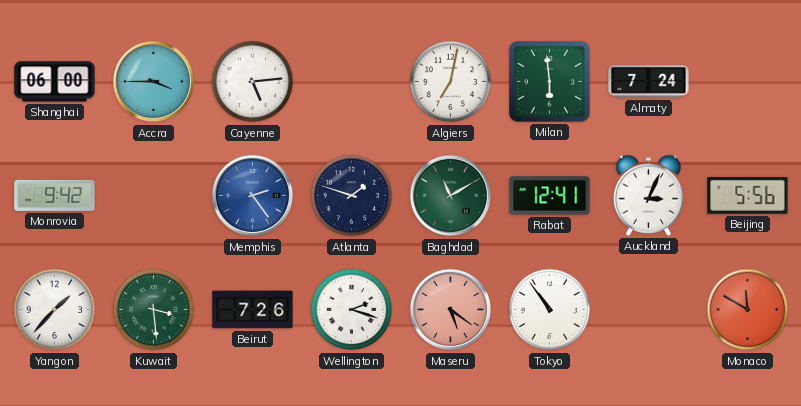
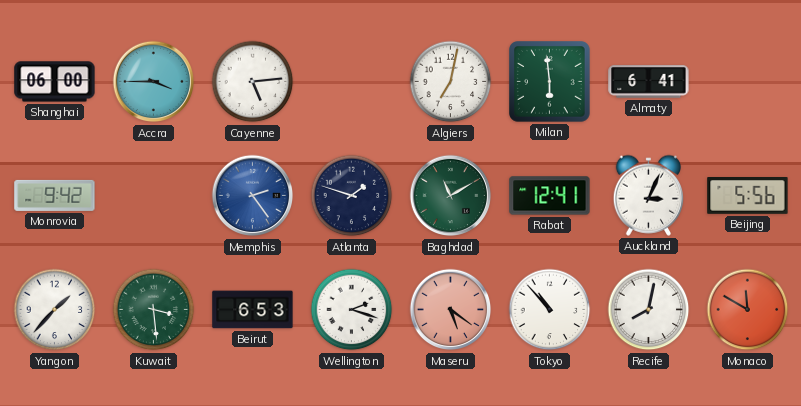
Almaty: 7:24 -> 6:41
Beirut: 7:26 -> 6:53
Tokyo: 10:54 -> 10:53
Recife: none -> 8:02
